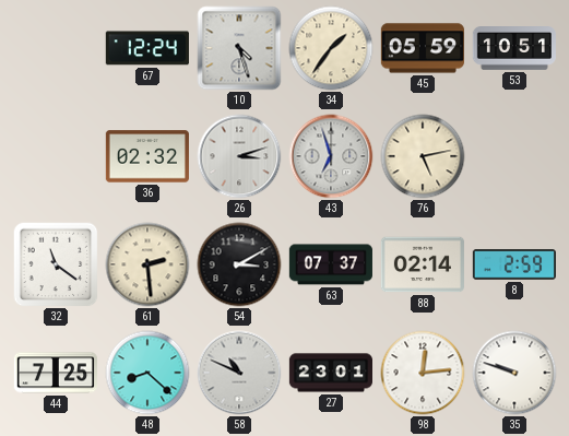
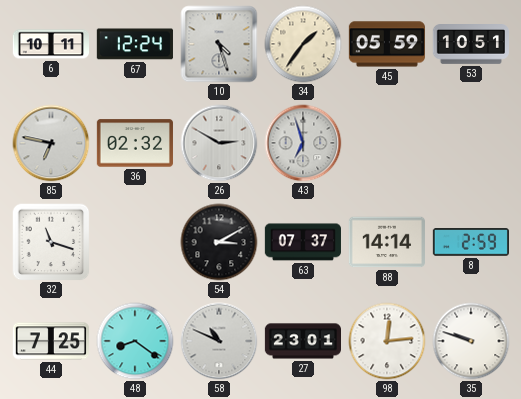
6: none -> 10:11
85: none -> 6:47
26: 3:12 -> 2:50
76: 5:13 -> none
32: 11:21 -> 11:18
61: 2:29 -> none
88: 02:14 -> 14:14
48: 8:22 -> 8:21
